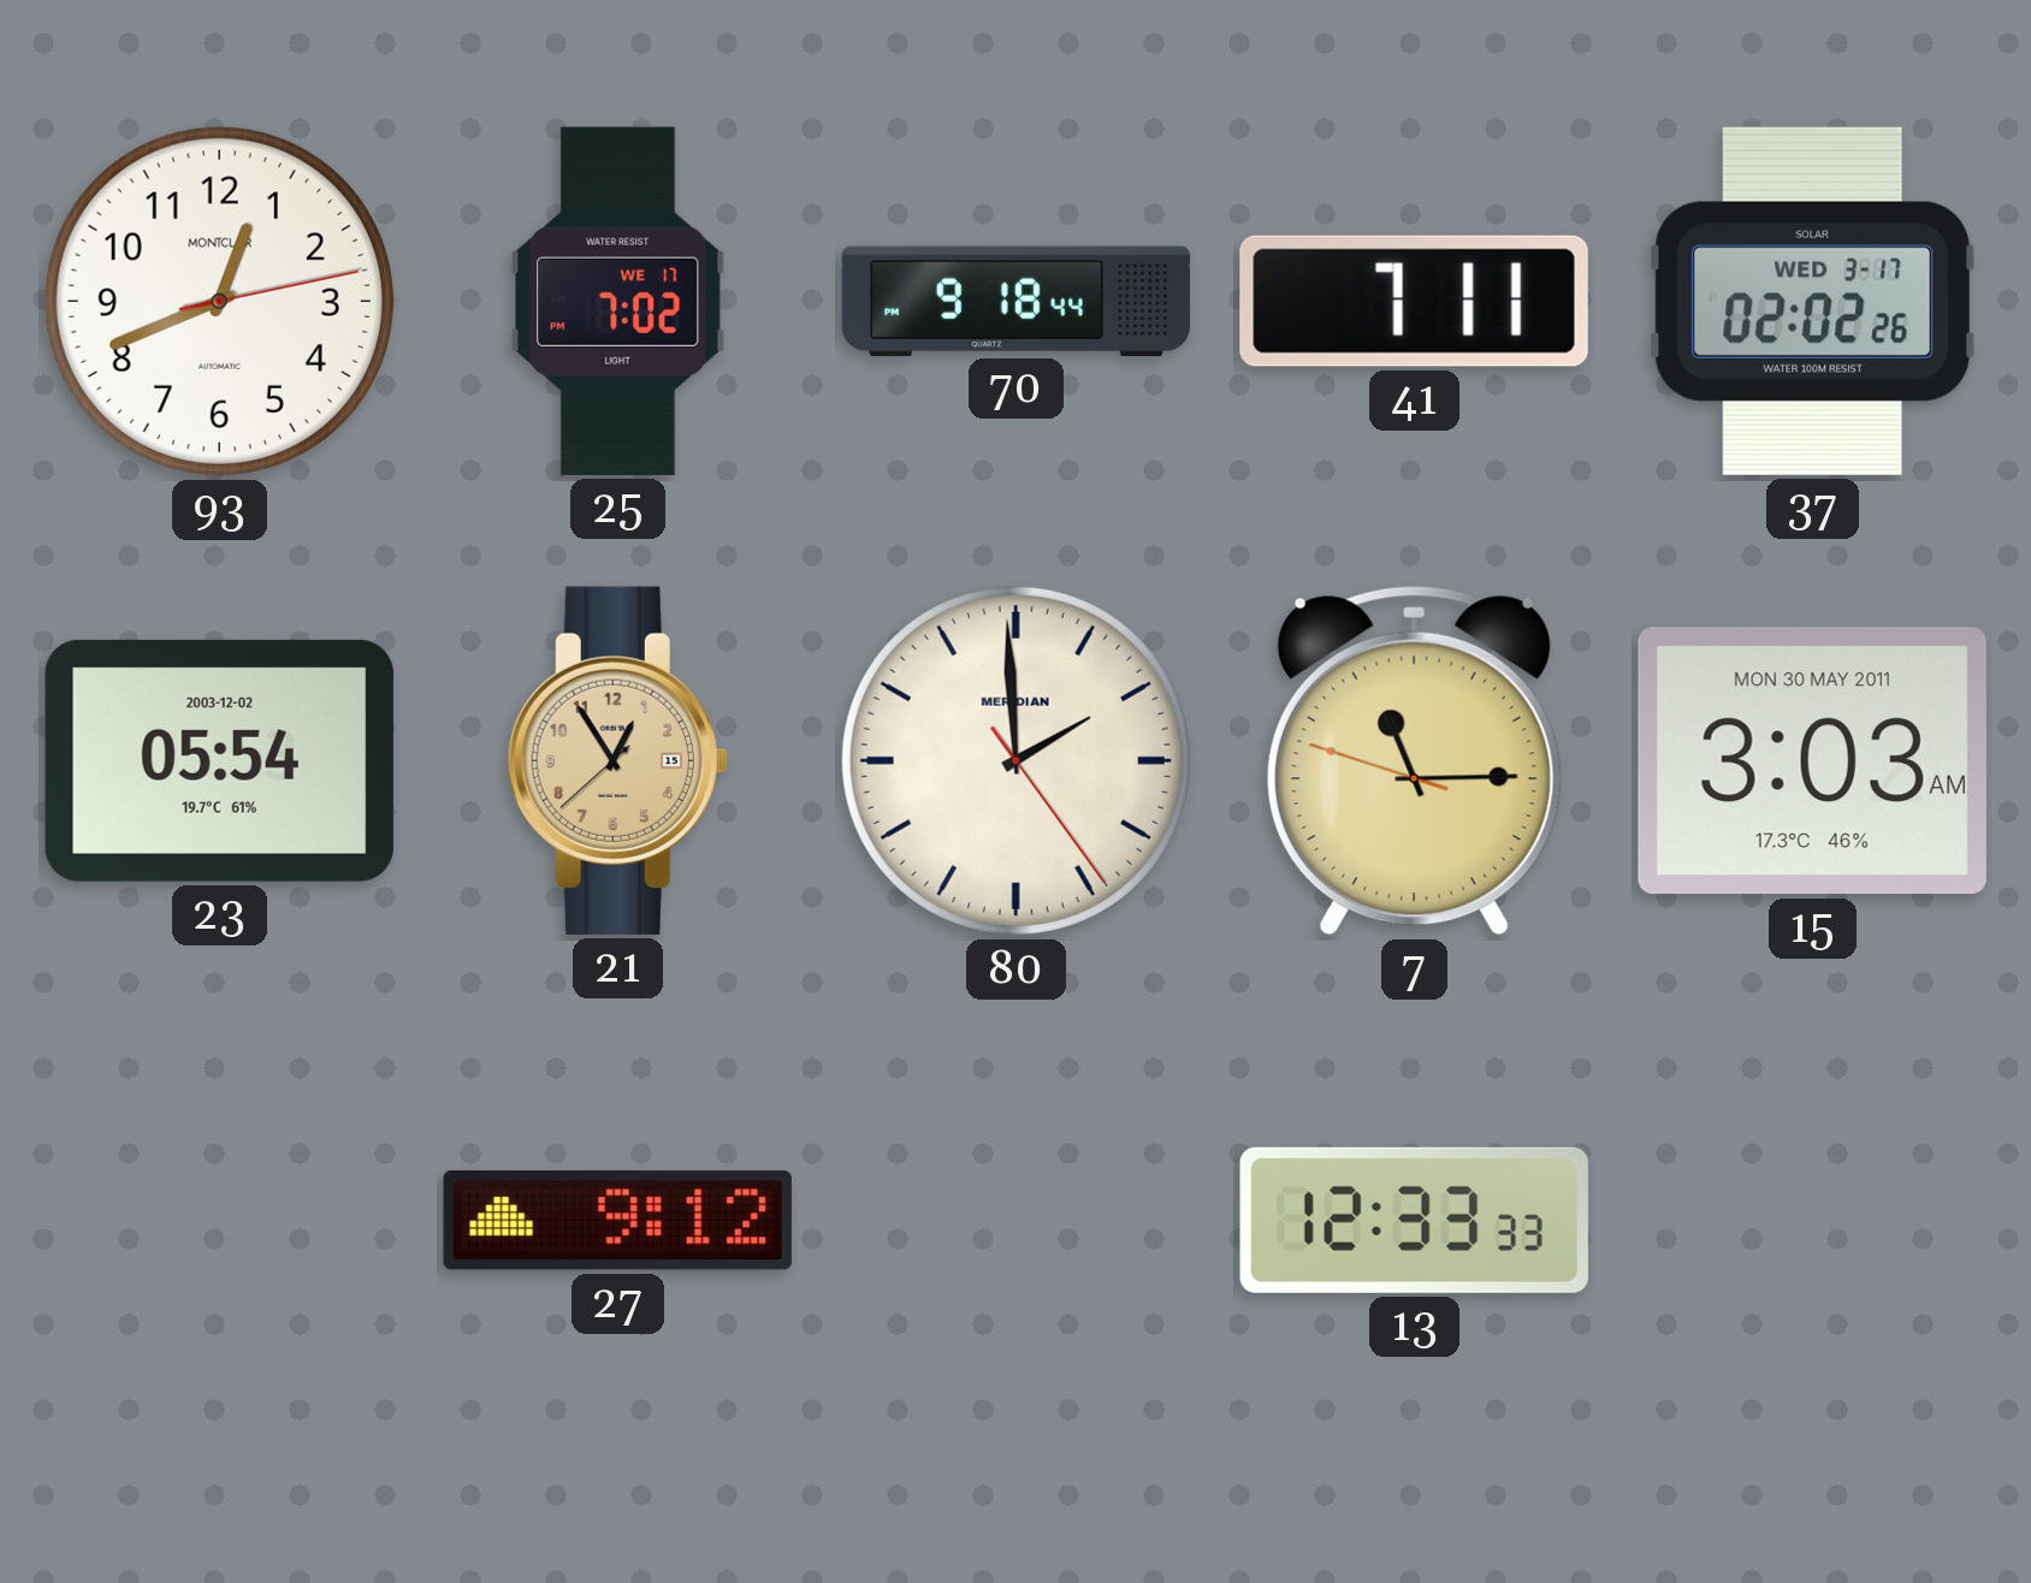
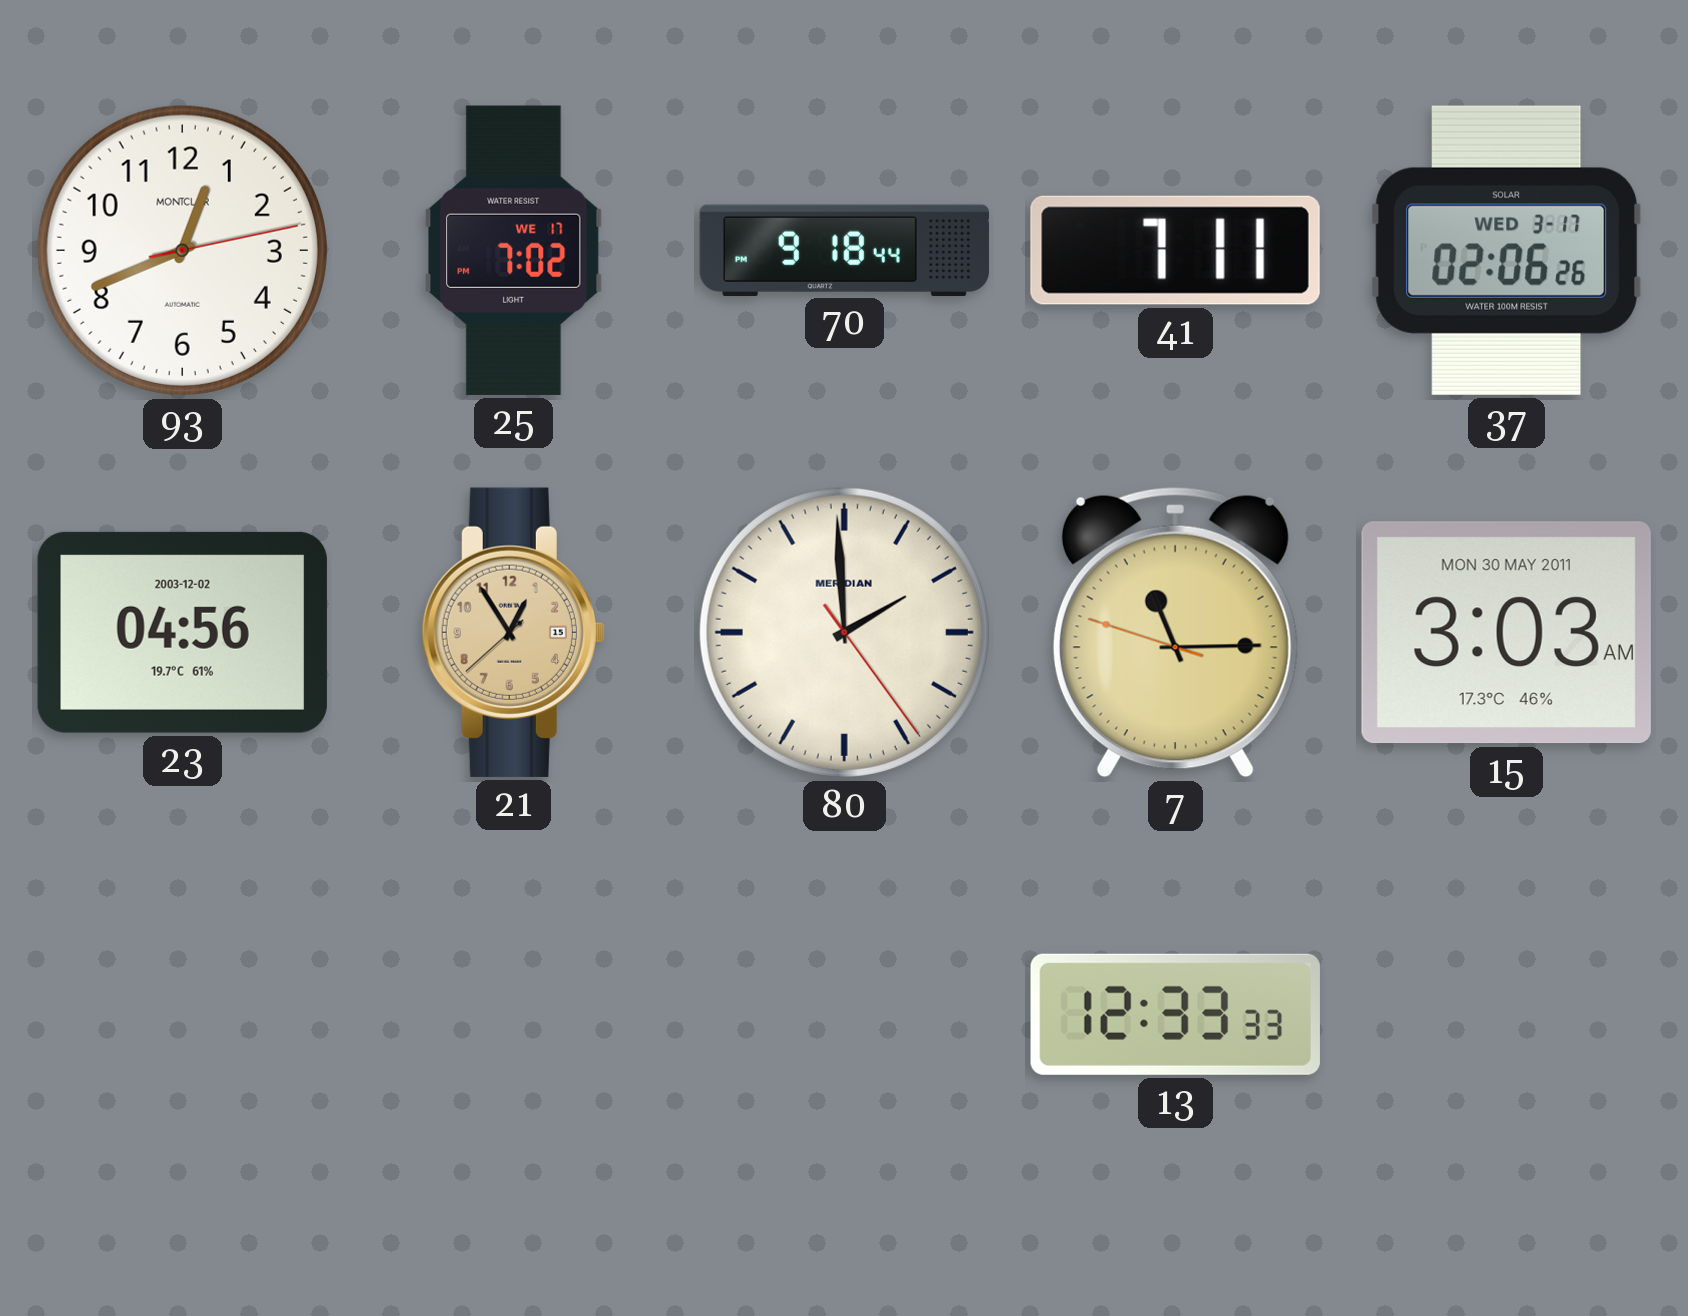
37: 02:02 -> 02:06
23: 05:54 -> 04:56
27: 9:12 -> none
